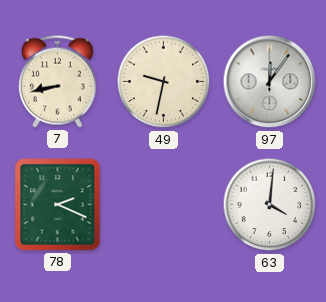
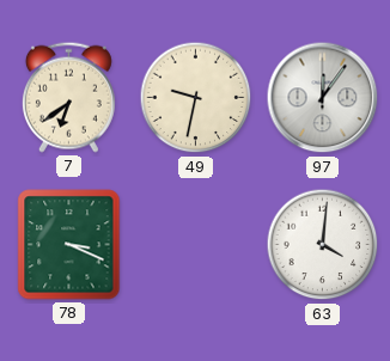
7: 8:43 -> 6:39
78: 2:19 -> 3:19
